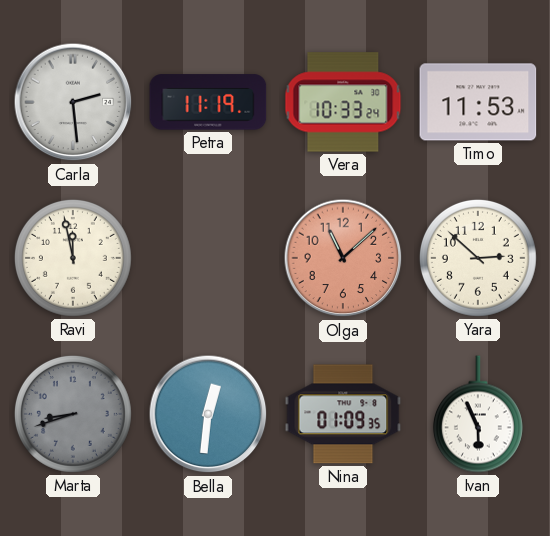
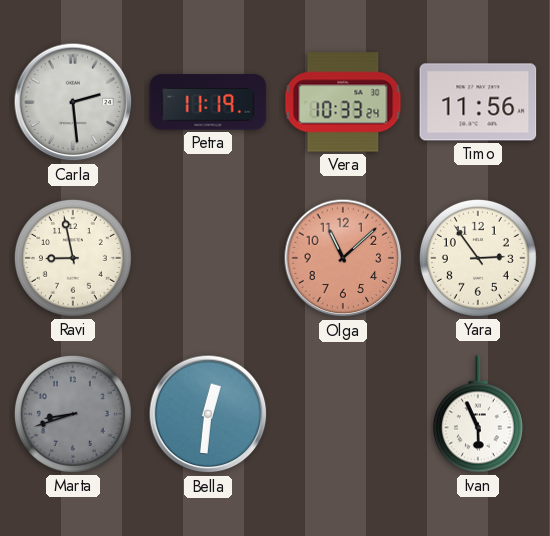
Timo: 11:53 -> 11:56
Ravi: 11:58 -> 8:58
Yara: 2:52 -> 2:54
Nina: 01:09 -> none
